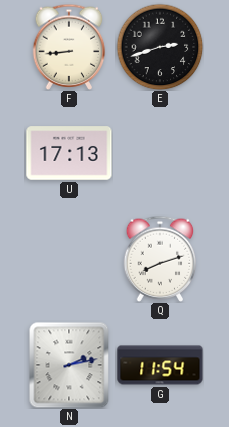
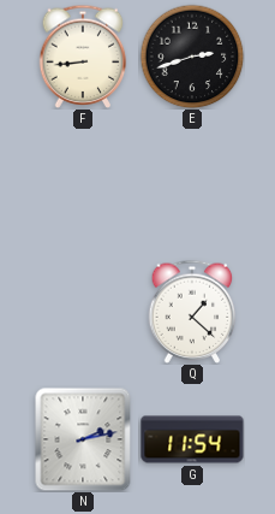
U: 17:13 -> none
Q: 8:12 -> 1:22
